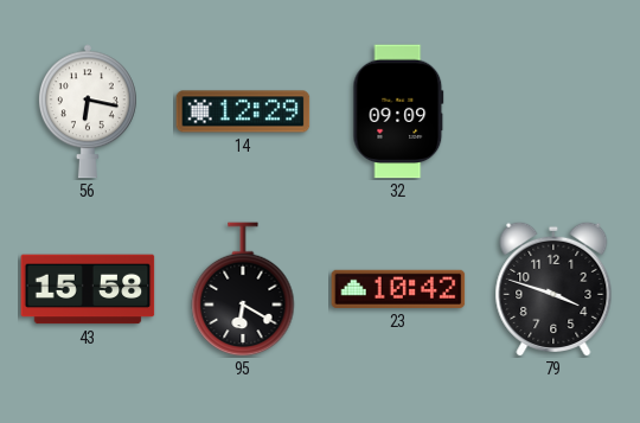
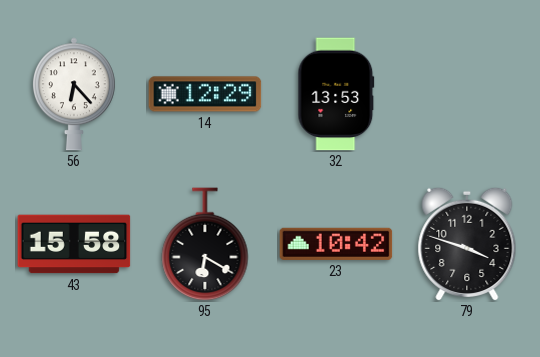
56: 6:17 -> 6:23
32: 09:09 -> 13:53
